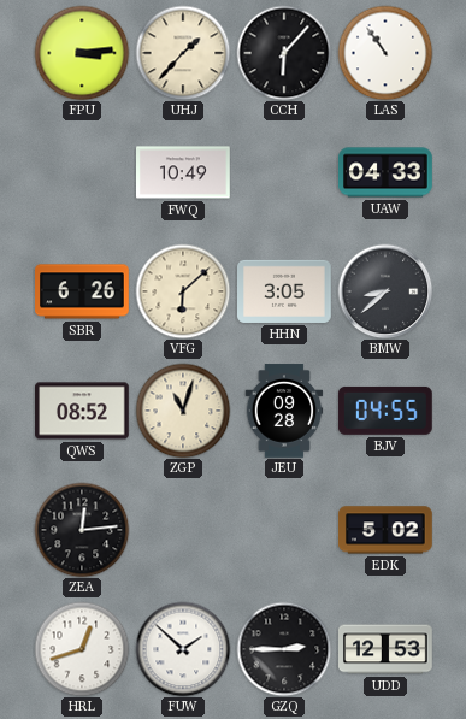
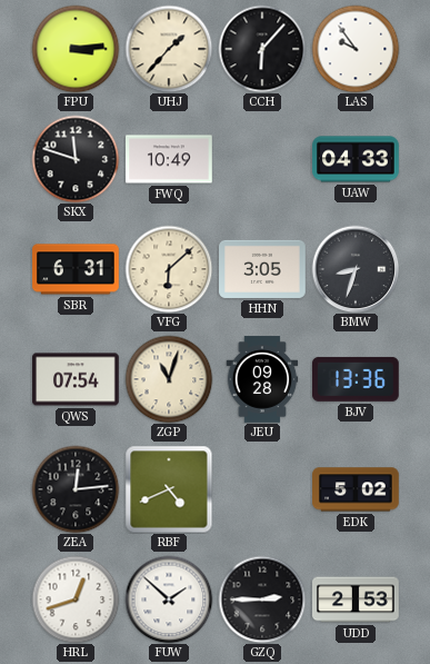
LAS: 10:54 -> 9:54
SKX: none -> 11:48
SBR: 6:26 -> 6:31
BMW: 8:38 -> 8:33
QWS: 08:52 -> 07:54
BJV: 04:55 -> 13:36
RBF: none -> 4:41
UDD: 12:53 -> 2:53
